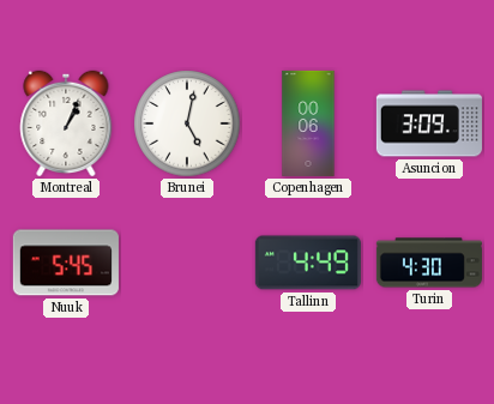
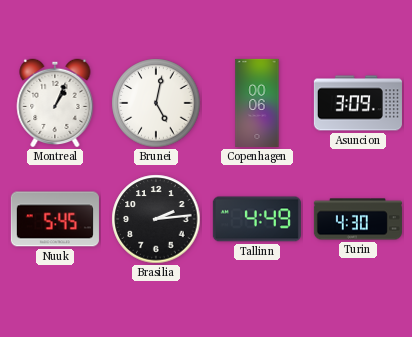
Brasilia: none -> 2:14
